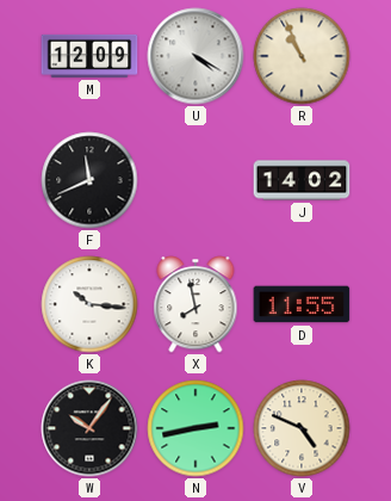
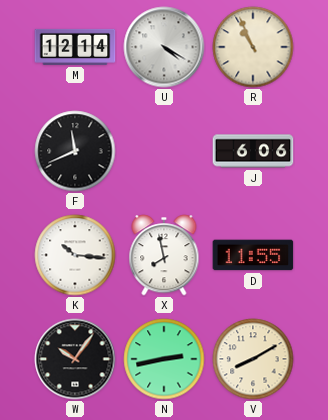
M: 12:09 -> 12:14
J: 14:02 -> 6:06
V: 4:49 -> 8:10
